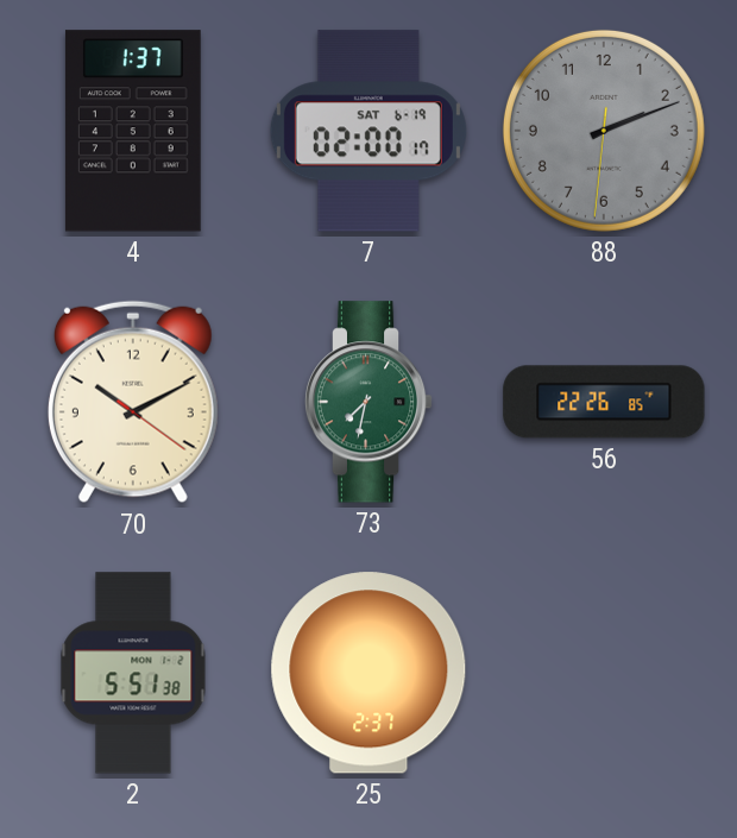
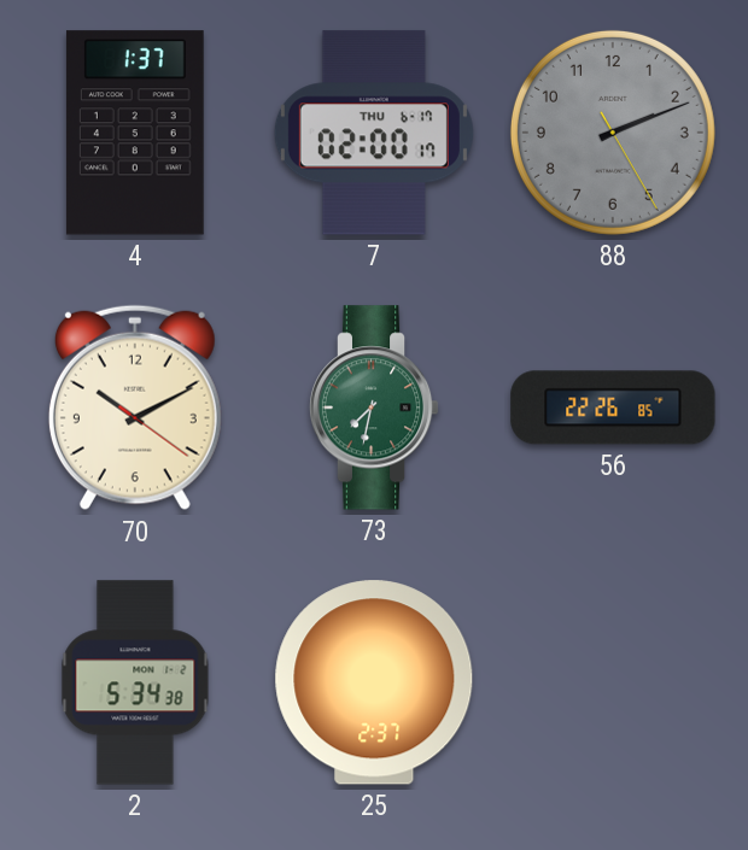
7 date: SAT 6-19 -> THU 6-17
88: 2:11:31 -> 2:11:25
2: 5:51 -> 5:34
